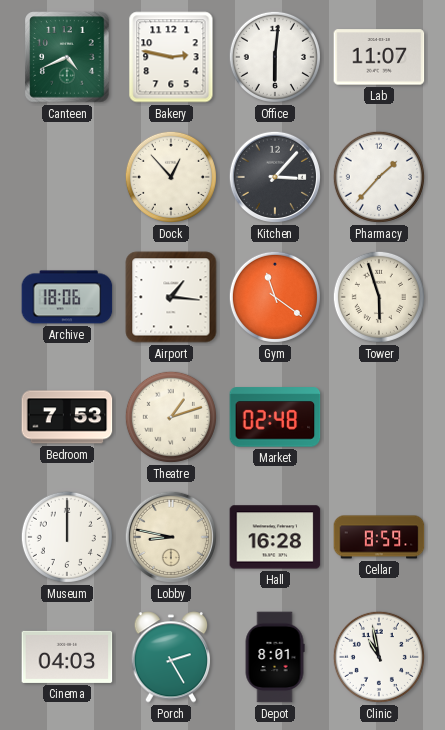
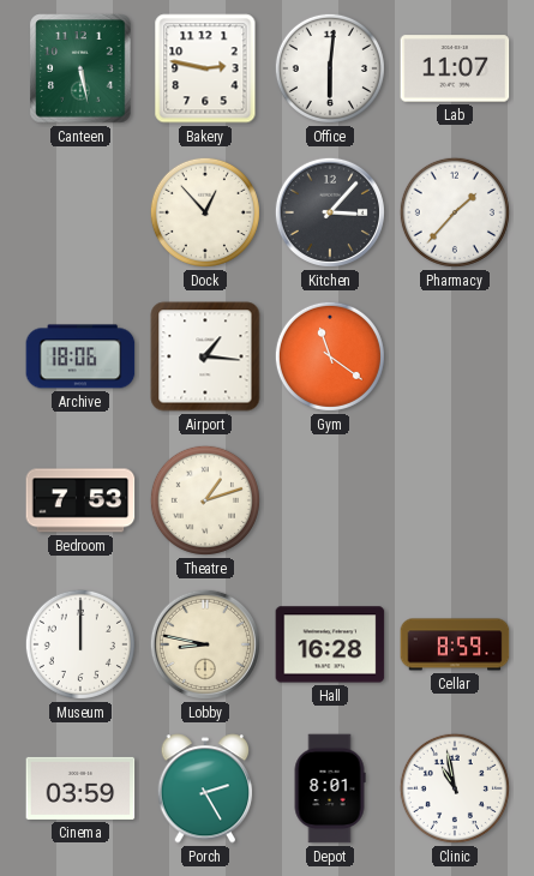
Canteen: 4:41 -> 5:28
Tower: 5:57 -> none
Market: 02:48 -> none
Cinema: 04:03 -> 03:59
